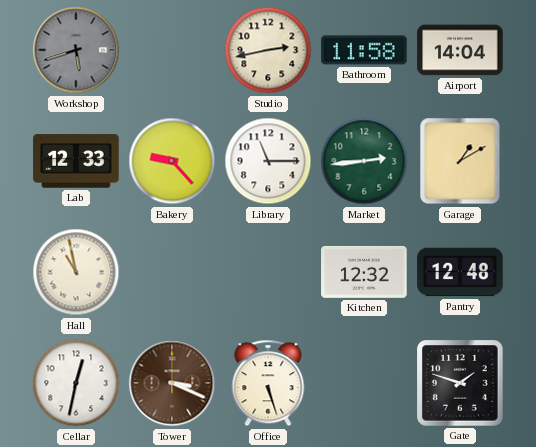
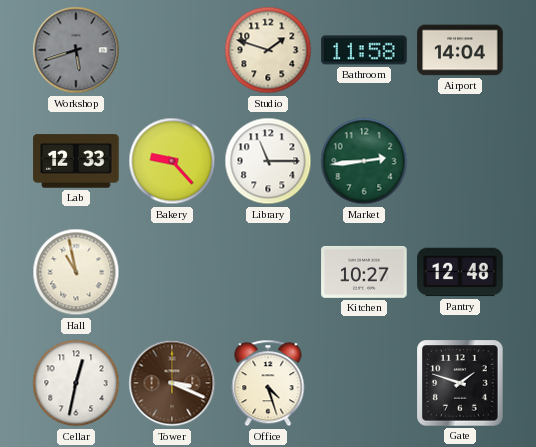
Studio: 2:43 -> 1:48
Garage: 1:10 -> none
Kitchen: 12:32 -> 10:27
Office: 5:27 -> 4:27
